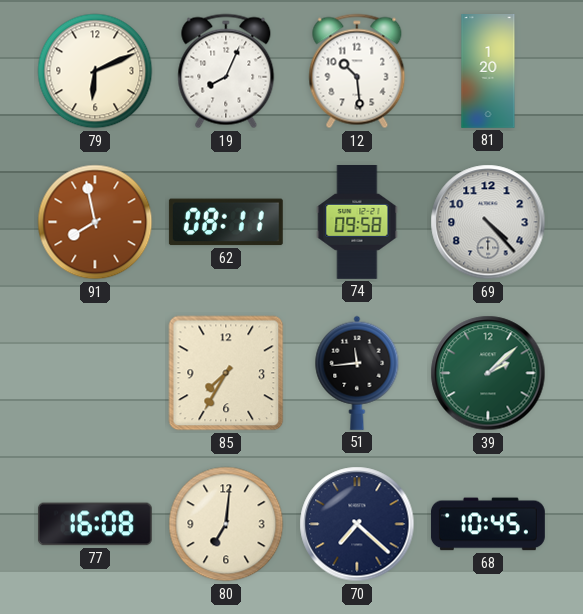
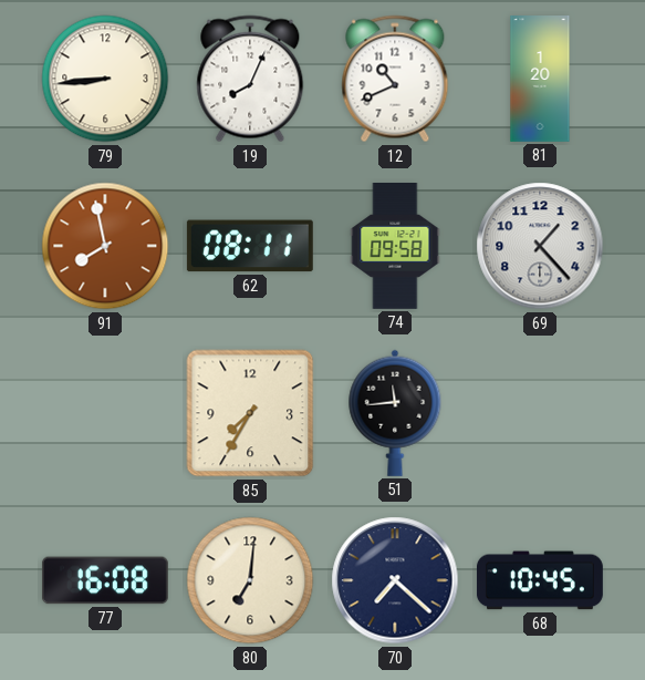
79: 6:11 -> 8:44
12: 10:29 -> 10:41
69: 4:23 -> 1:23
39: 2:08 -> none
